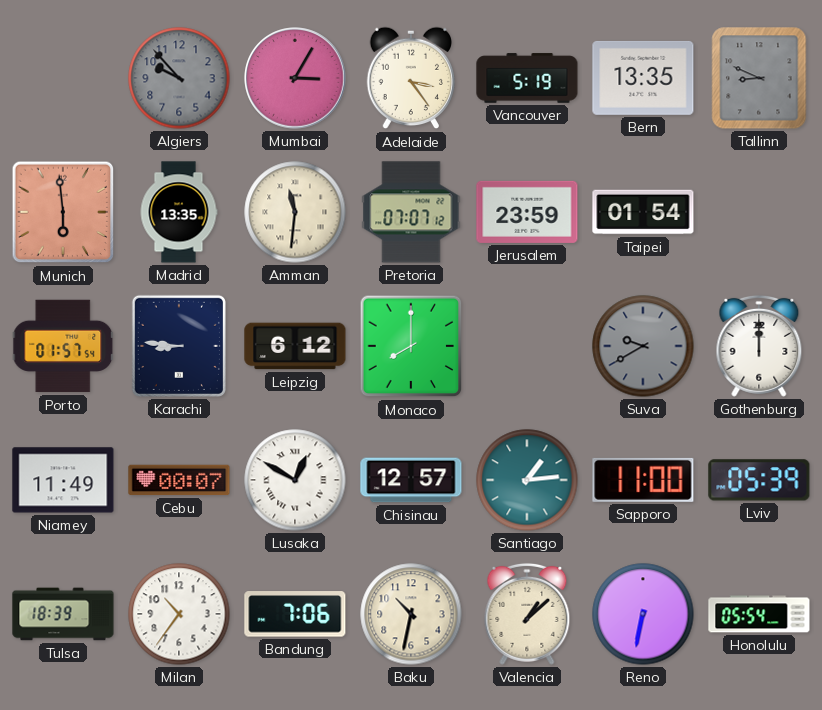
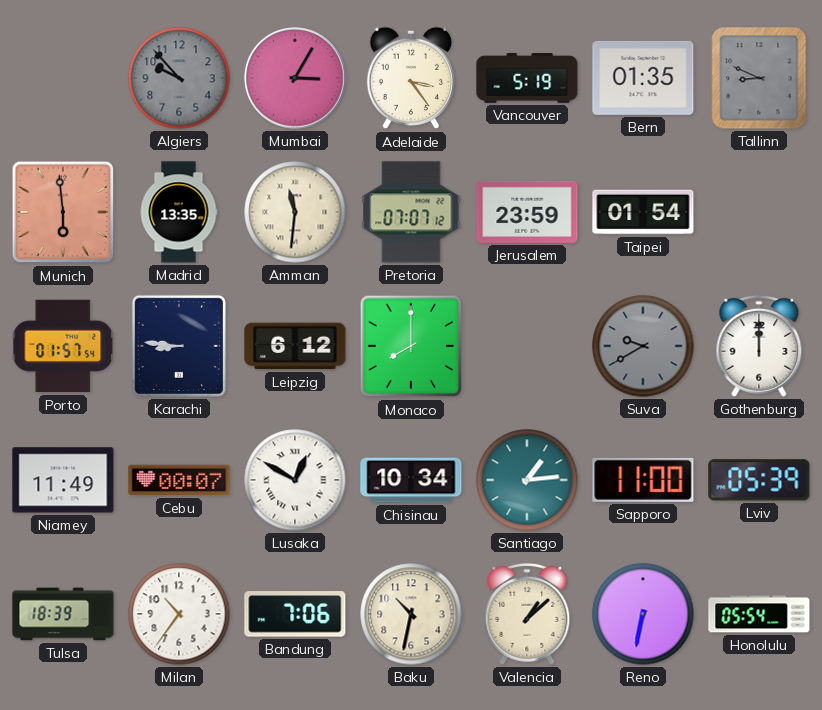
Bern: 13:35 -> 01:35
Chisinau: 12:57 -> 10:34
